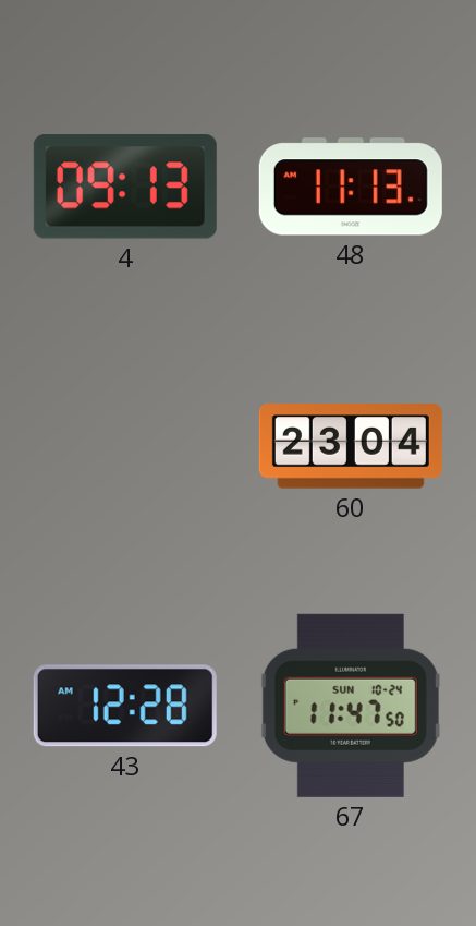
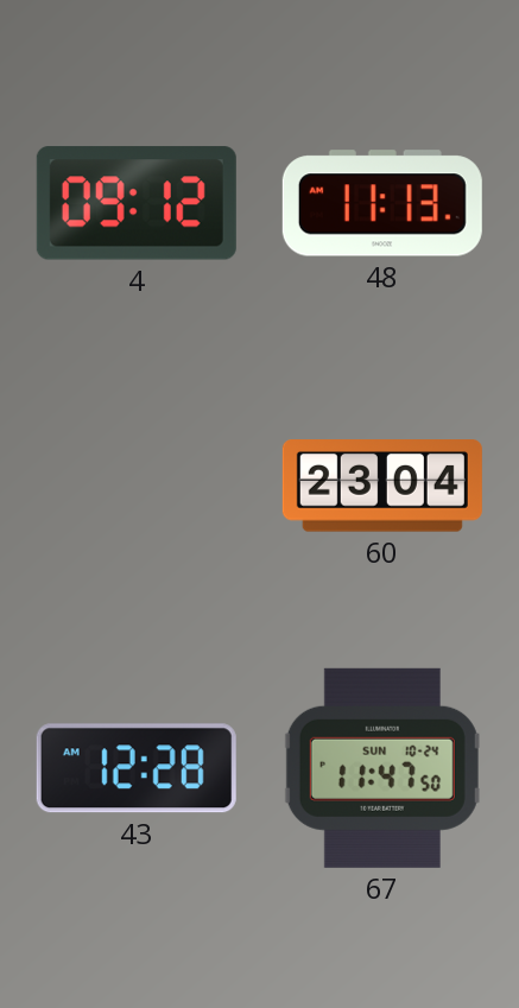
4: 09:13 -> 09:12
